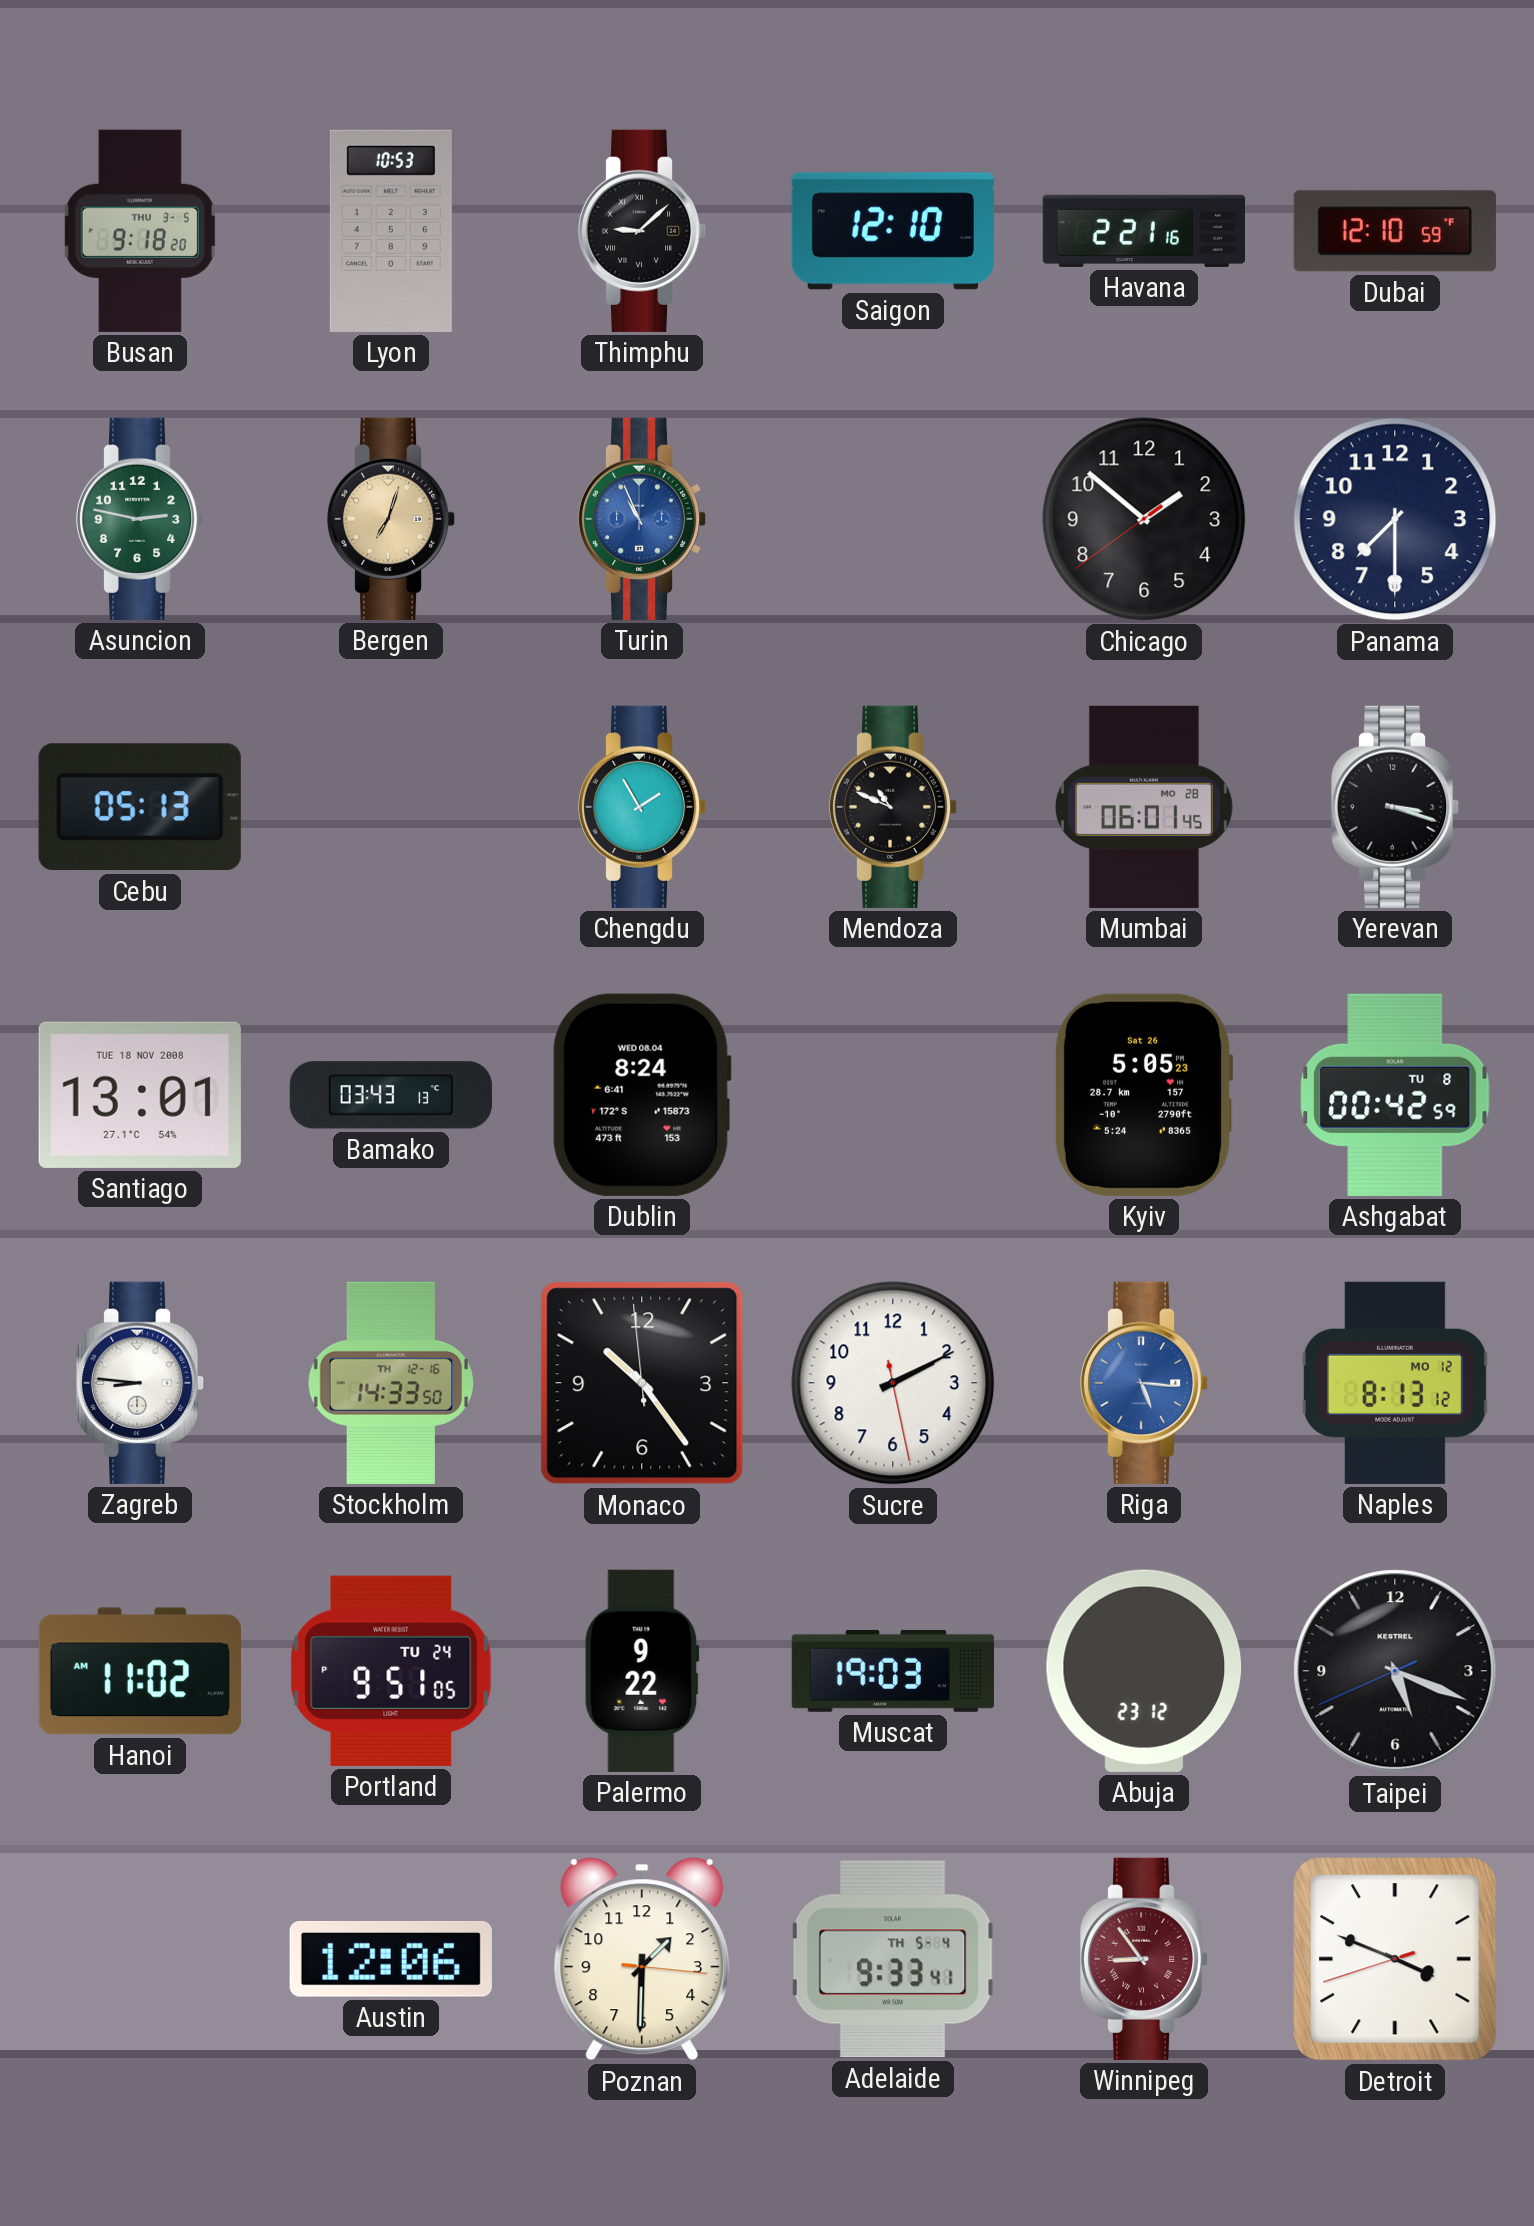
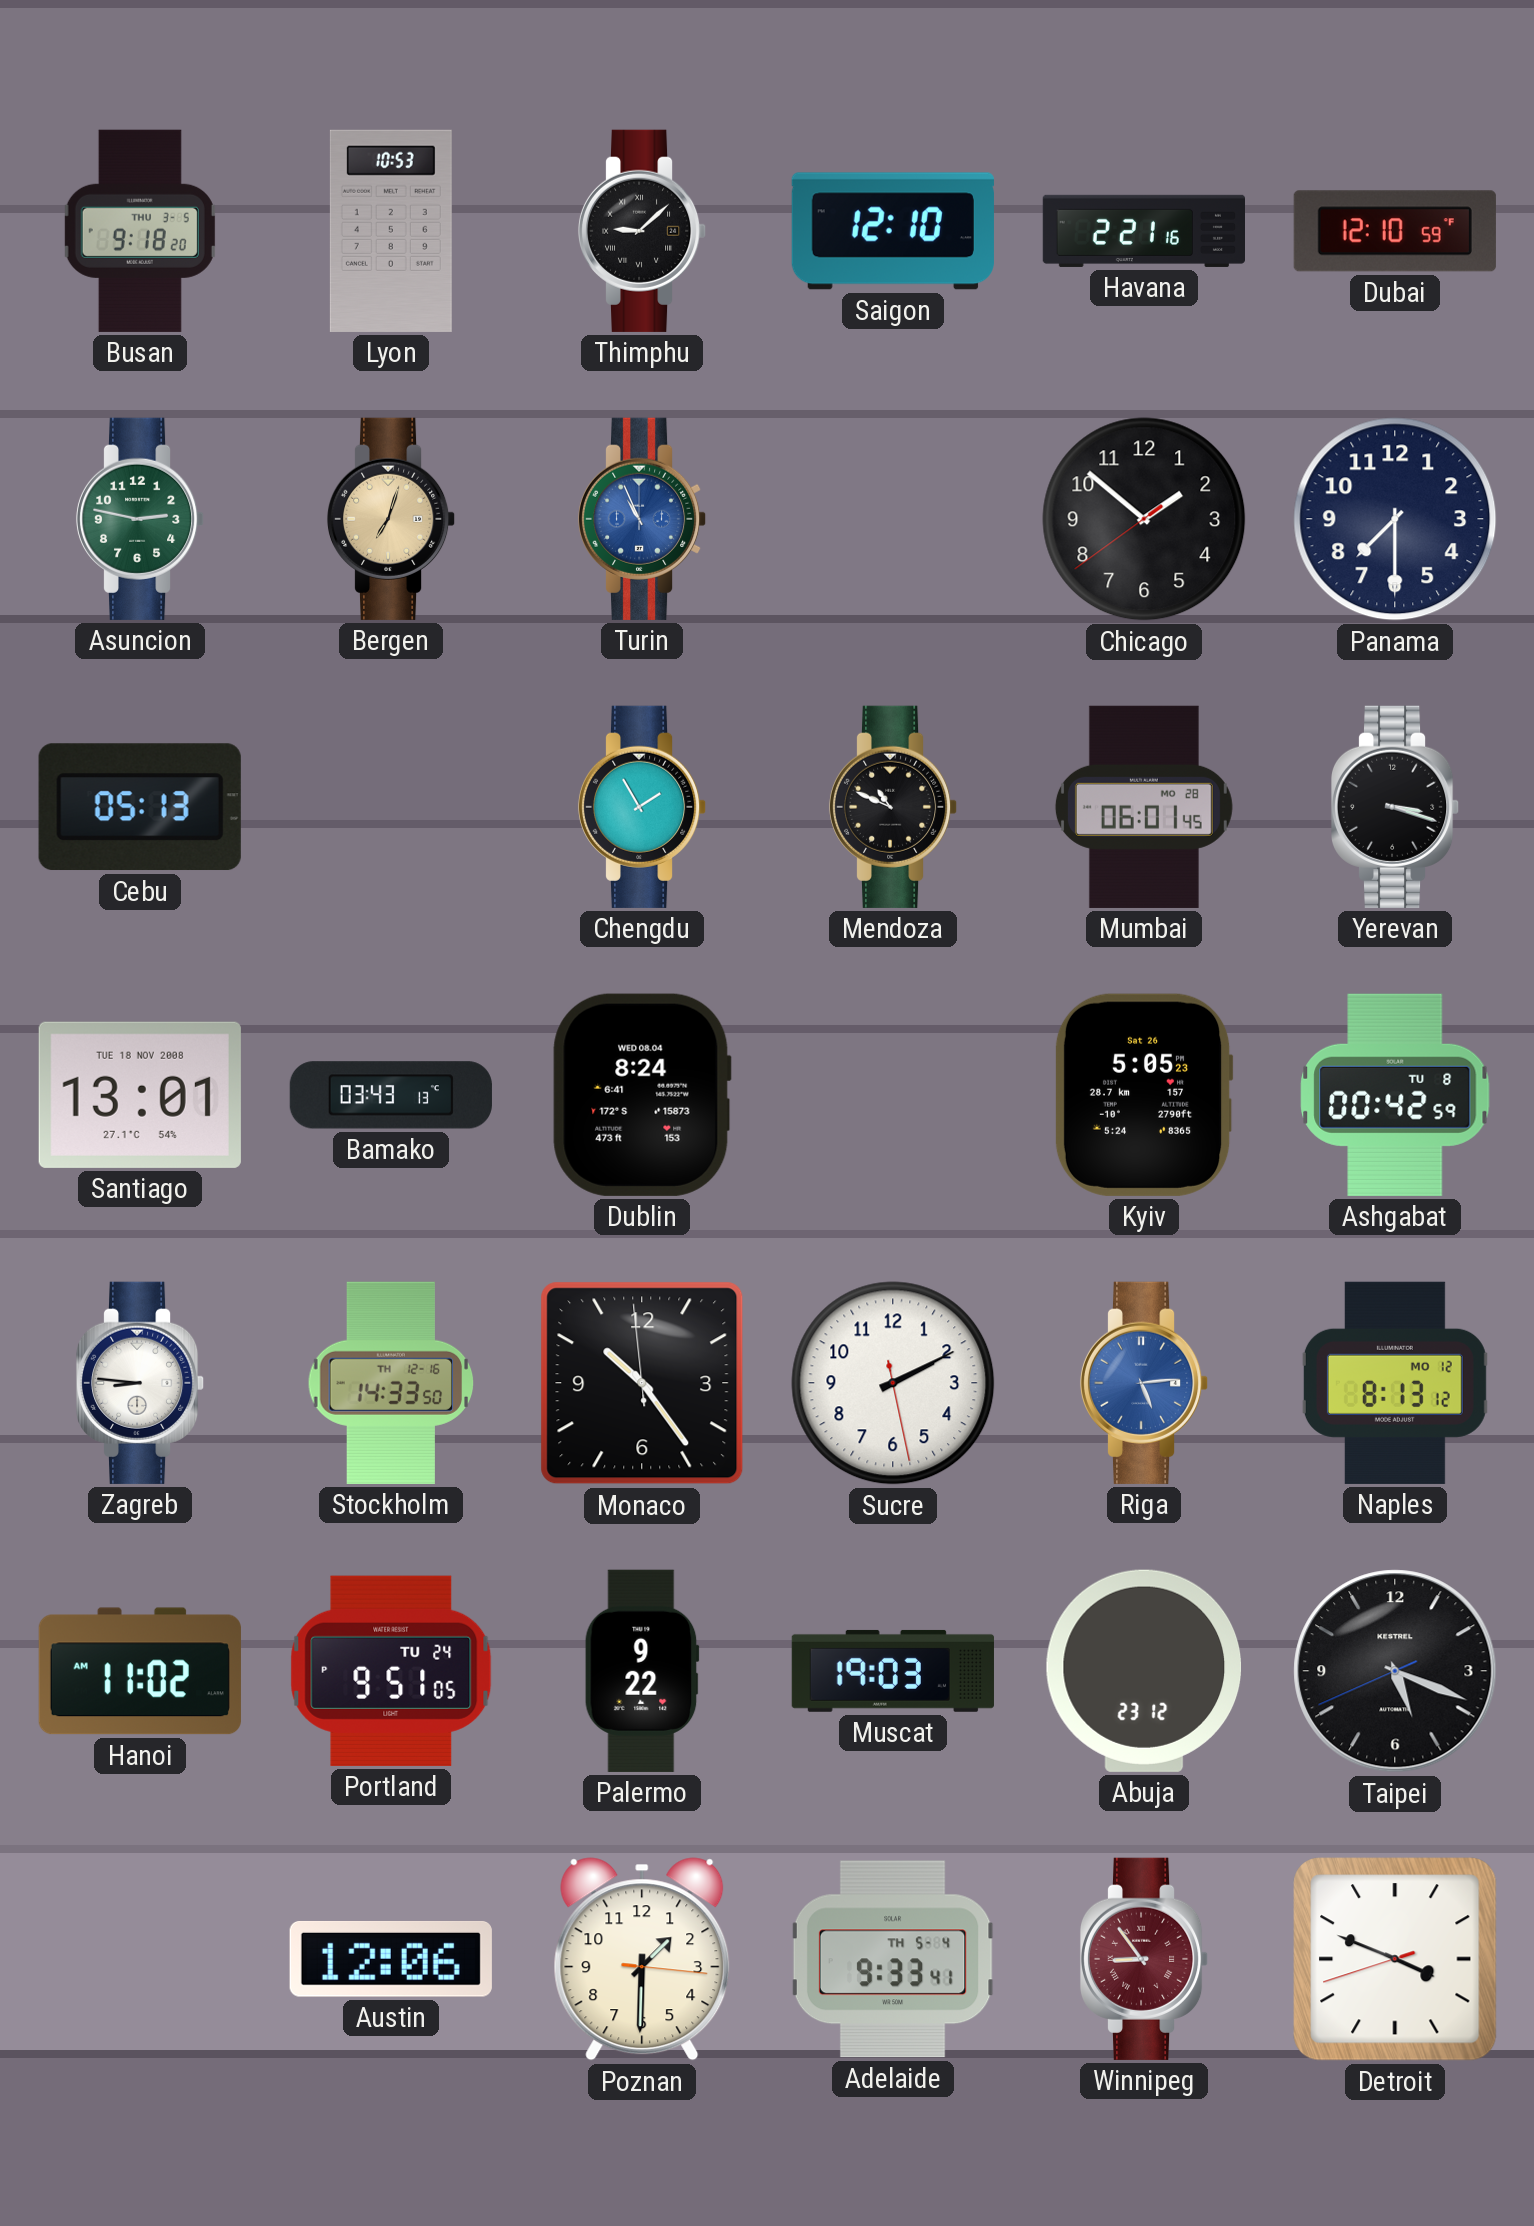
Riga: 5:16 -> 5:14
